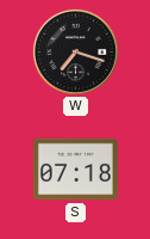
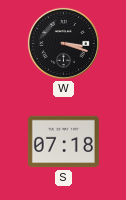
W: 7:18 -> 3:18
